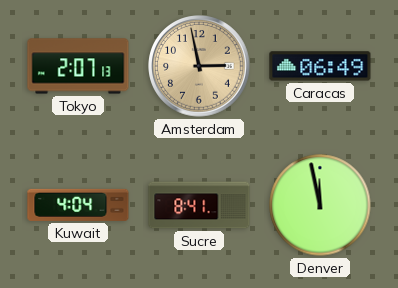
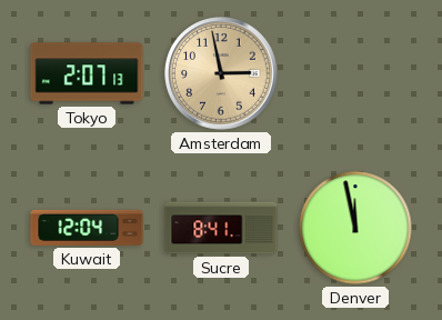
Caracas: 06:49 -> none
Kuwait: 4:04 -> 12:04
